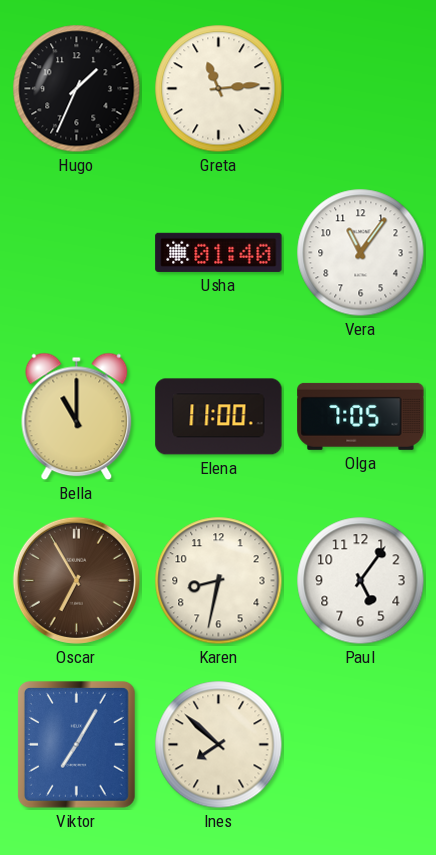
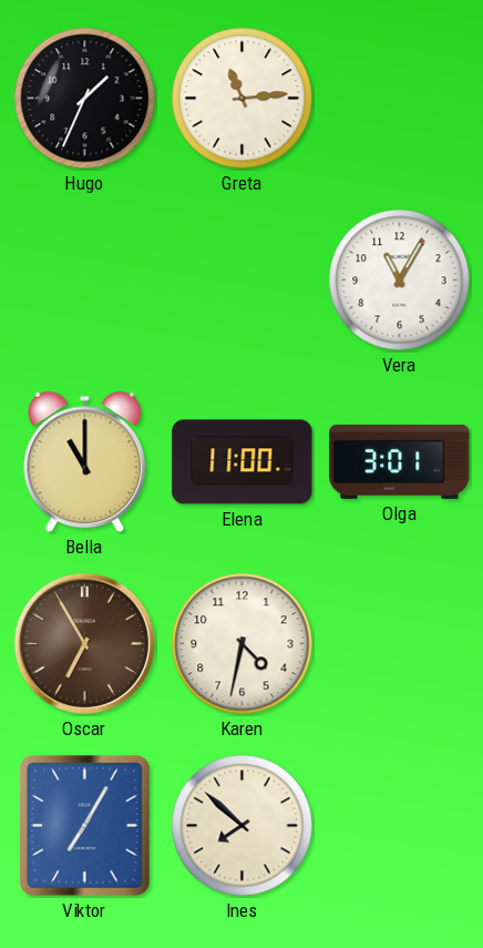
Usha: 01:40 -> none
Vera: 11:06 -> 11:05
Olga: 7:05 -> 3:01
Karen: 8:32 -> 4:32
Paul: 5:06 -> none
